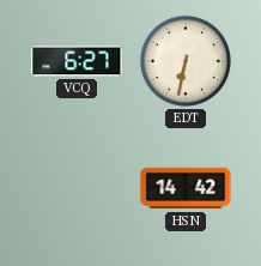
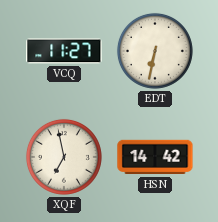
VCQ: 6:27 -> 11:27
XQF: none -> 6:58
